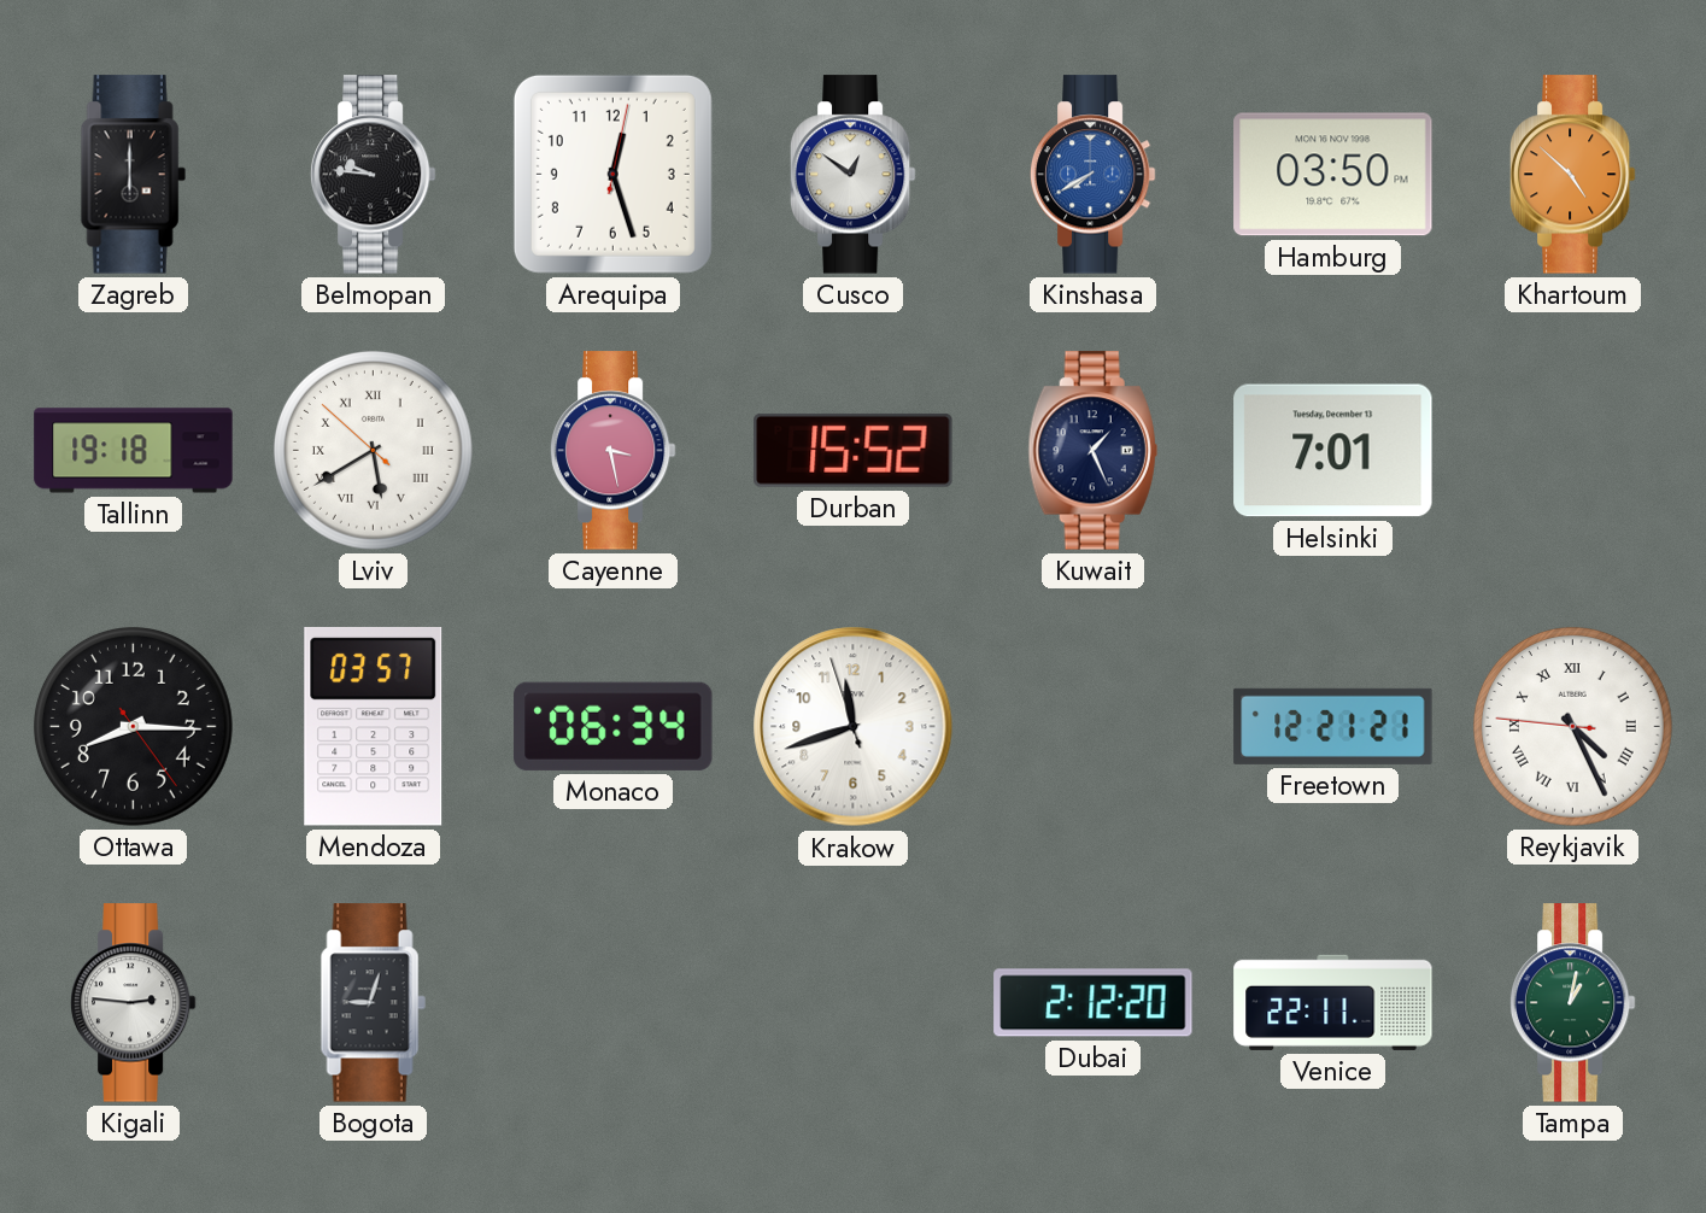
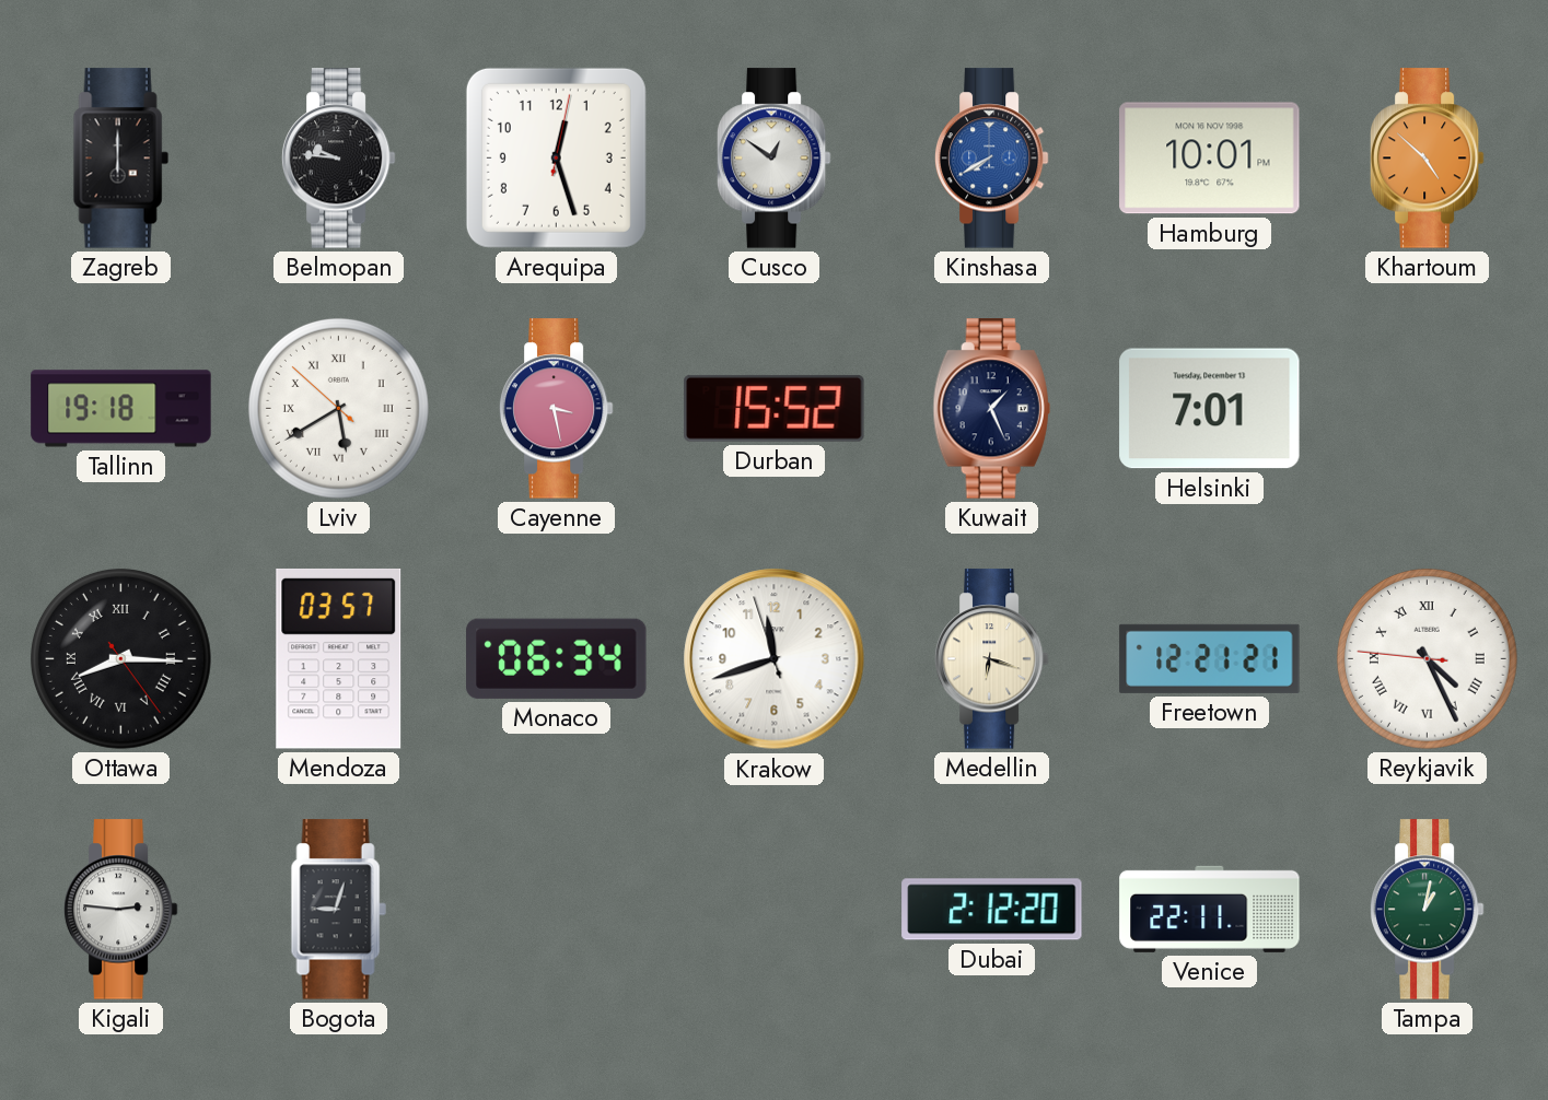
Hamburg: 03:50 -> 10:01
Ottawa numerals: Arabic -> Roman
Medellin: none -> 6:18
